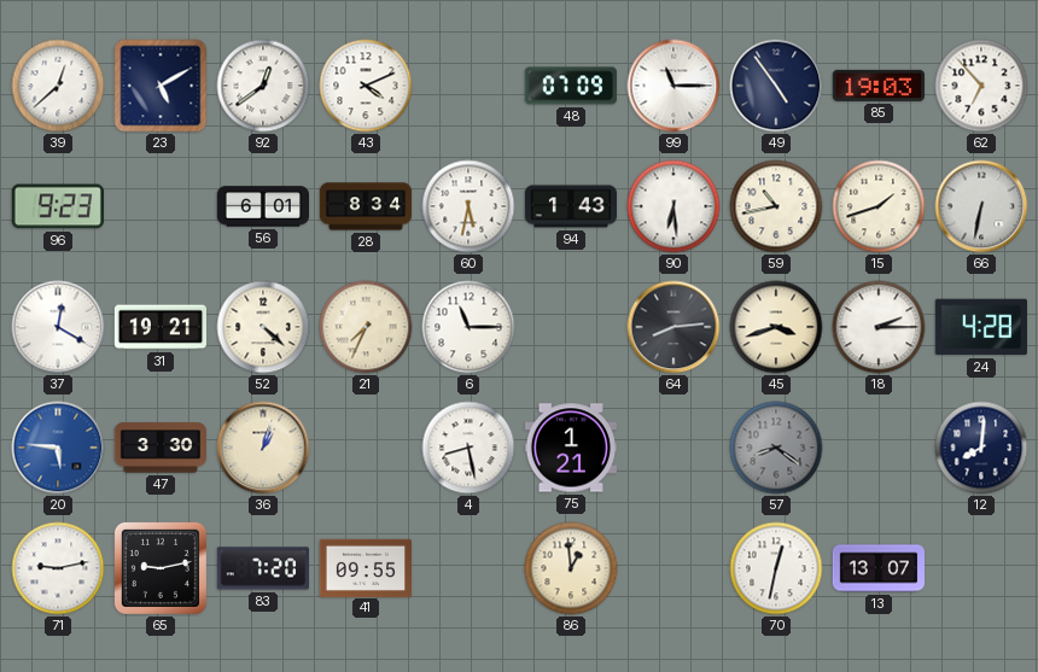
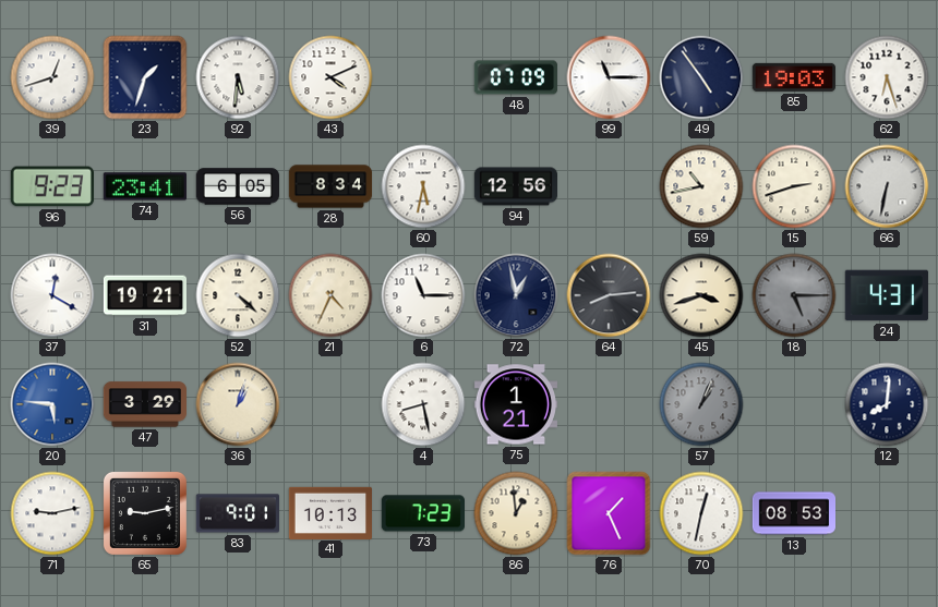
39: 12:38 -> 12:42
23: 5:10 -> 1:33
92: 12:39 -> 5:31
62: 6:53 -> 6:27
74: none -> 23:41
56: 6:01 -> 6:05
94: 1:43 -> 12:56
90: 6:29 -> none
15: 1:42 -> 2:42
21: 7:34 -> 4:34
72: none -> 12:58
18: 2:15 -> 5:15
18 dial: white -> grey
24: 4:28 -> 4:31
47: 3:30 -> 3:29
57: 8:21 -> 1:04
83: 7:20 -> 9:01
41: 09:55 -> 10:13
73: none -> 7:23
76: none -> 1:26
13: 13:07 -> 08:53
